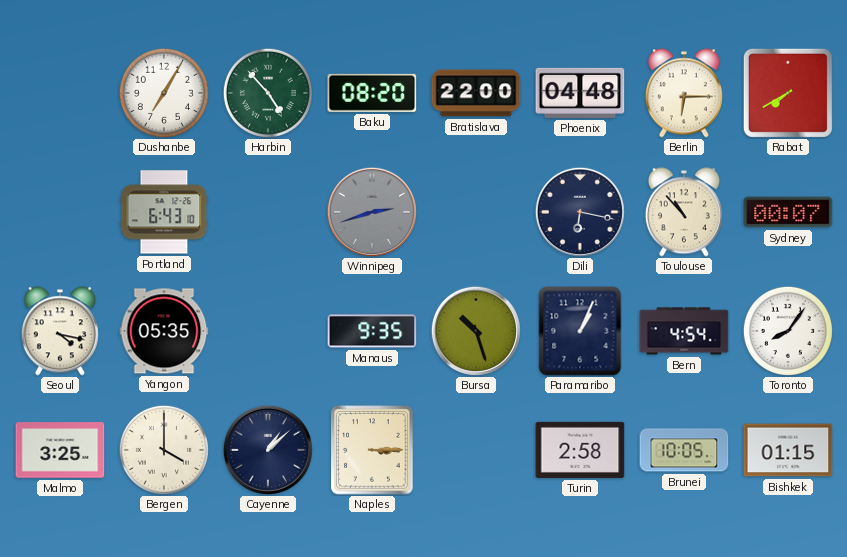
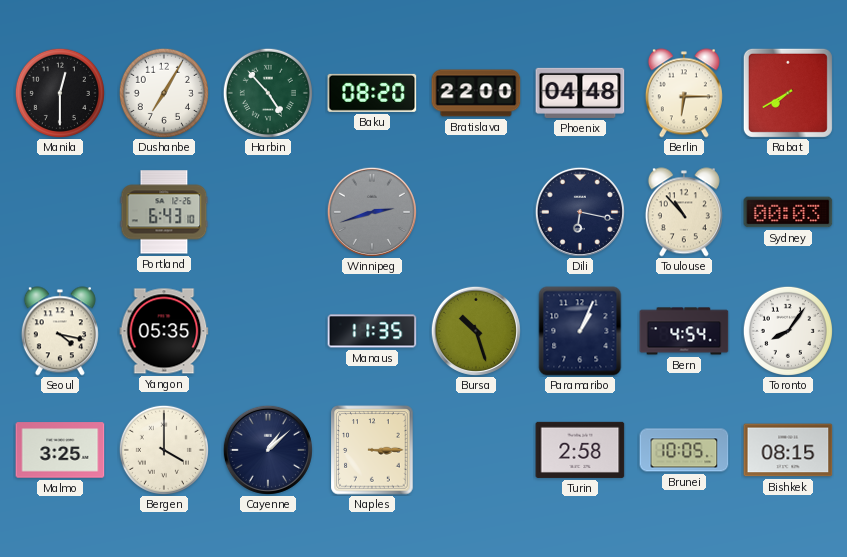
Manila: none -> 12:30
Sydney: 00:07 -> 00:03
Manaus: 9:35 -> 11:35
Bishkek: 01:15 -> 08:15
